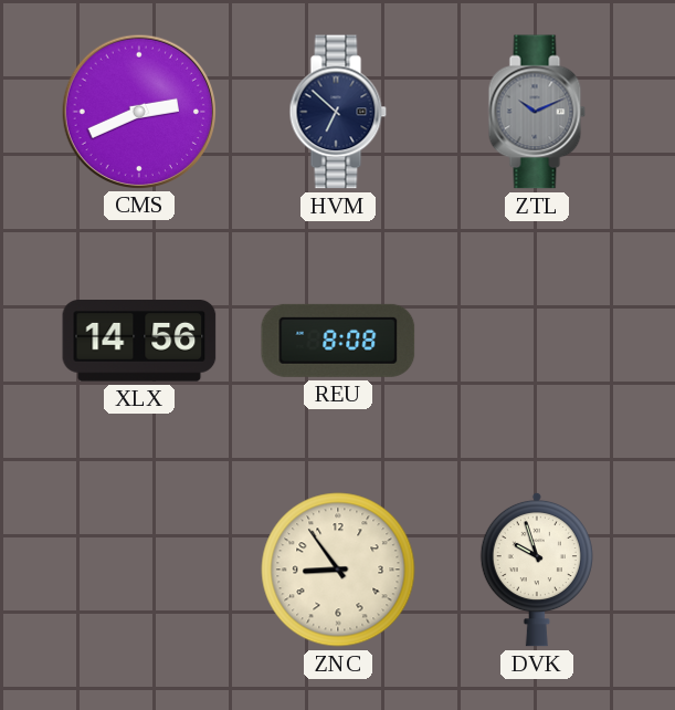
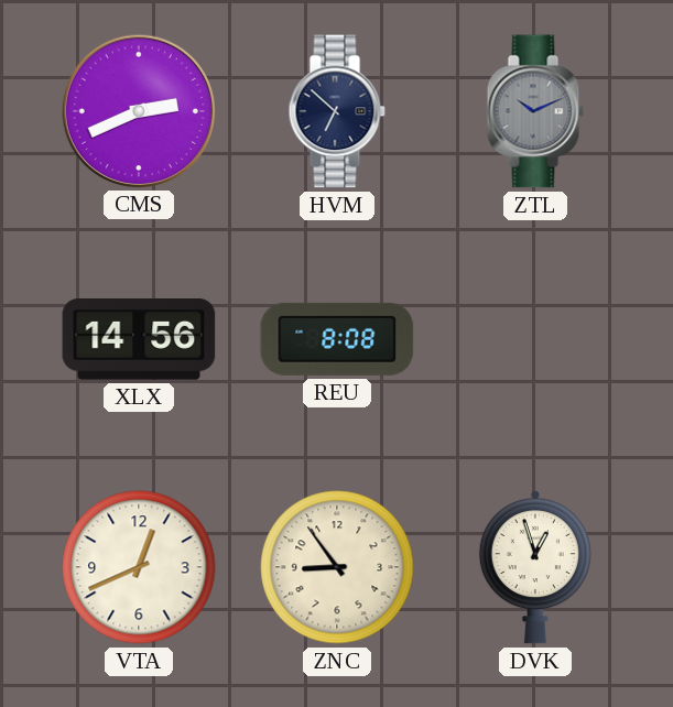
VTA: none -> 12:41
DVK: 9:57 -> 12:57
